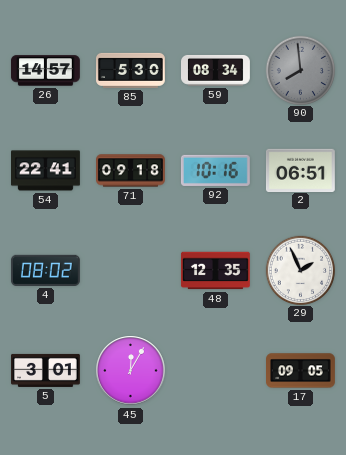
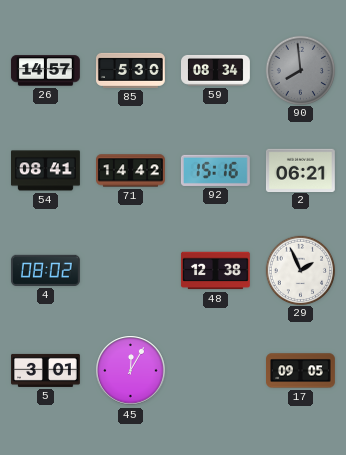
54: 22:41 -> 08:41
71: 09:18 -> 14:42
92: 10:16 -> 15:16
2: 06:51 -> 06:21
48: 12:35 -> 12:38
